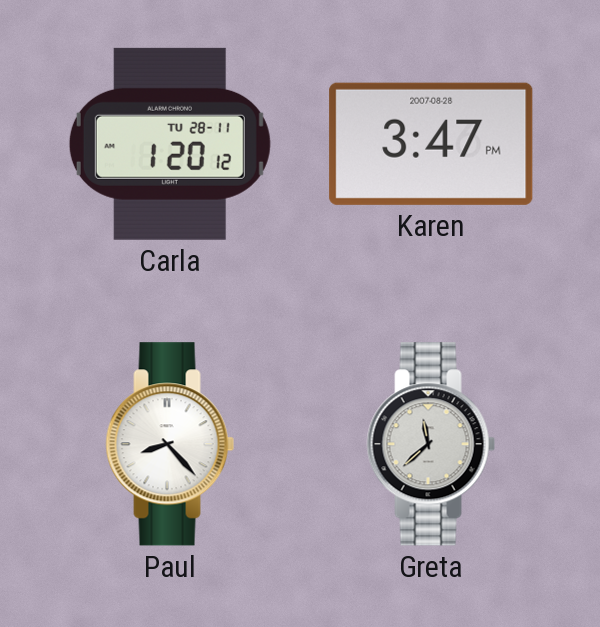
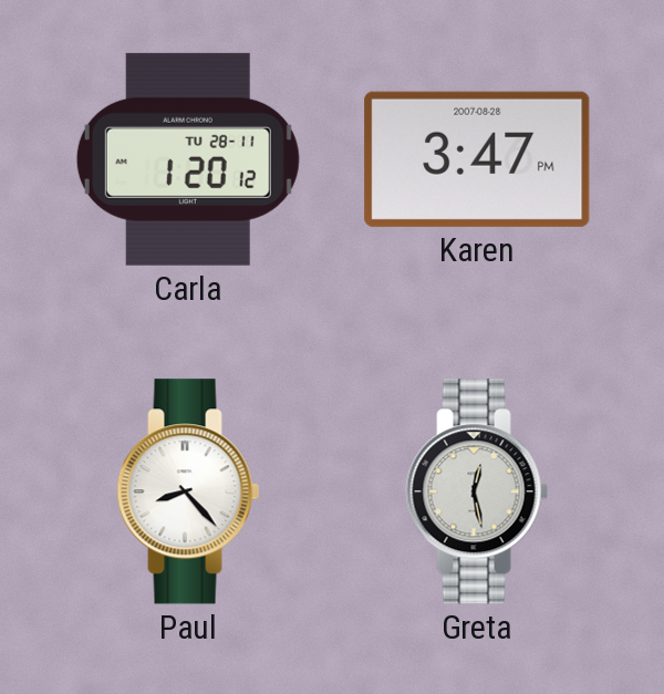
Greta: 11:38 -> 12:28
